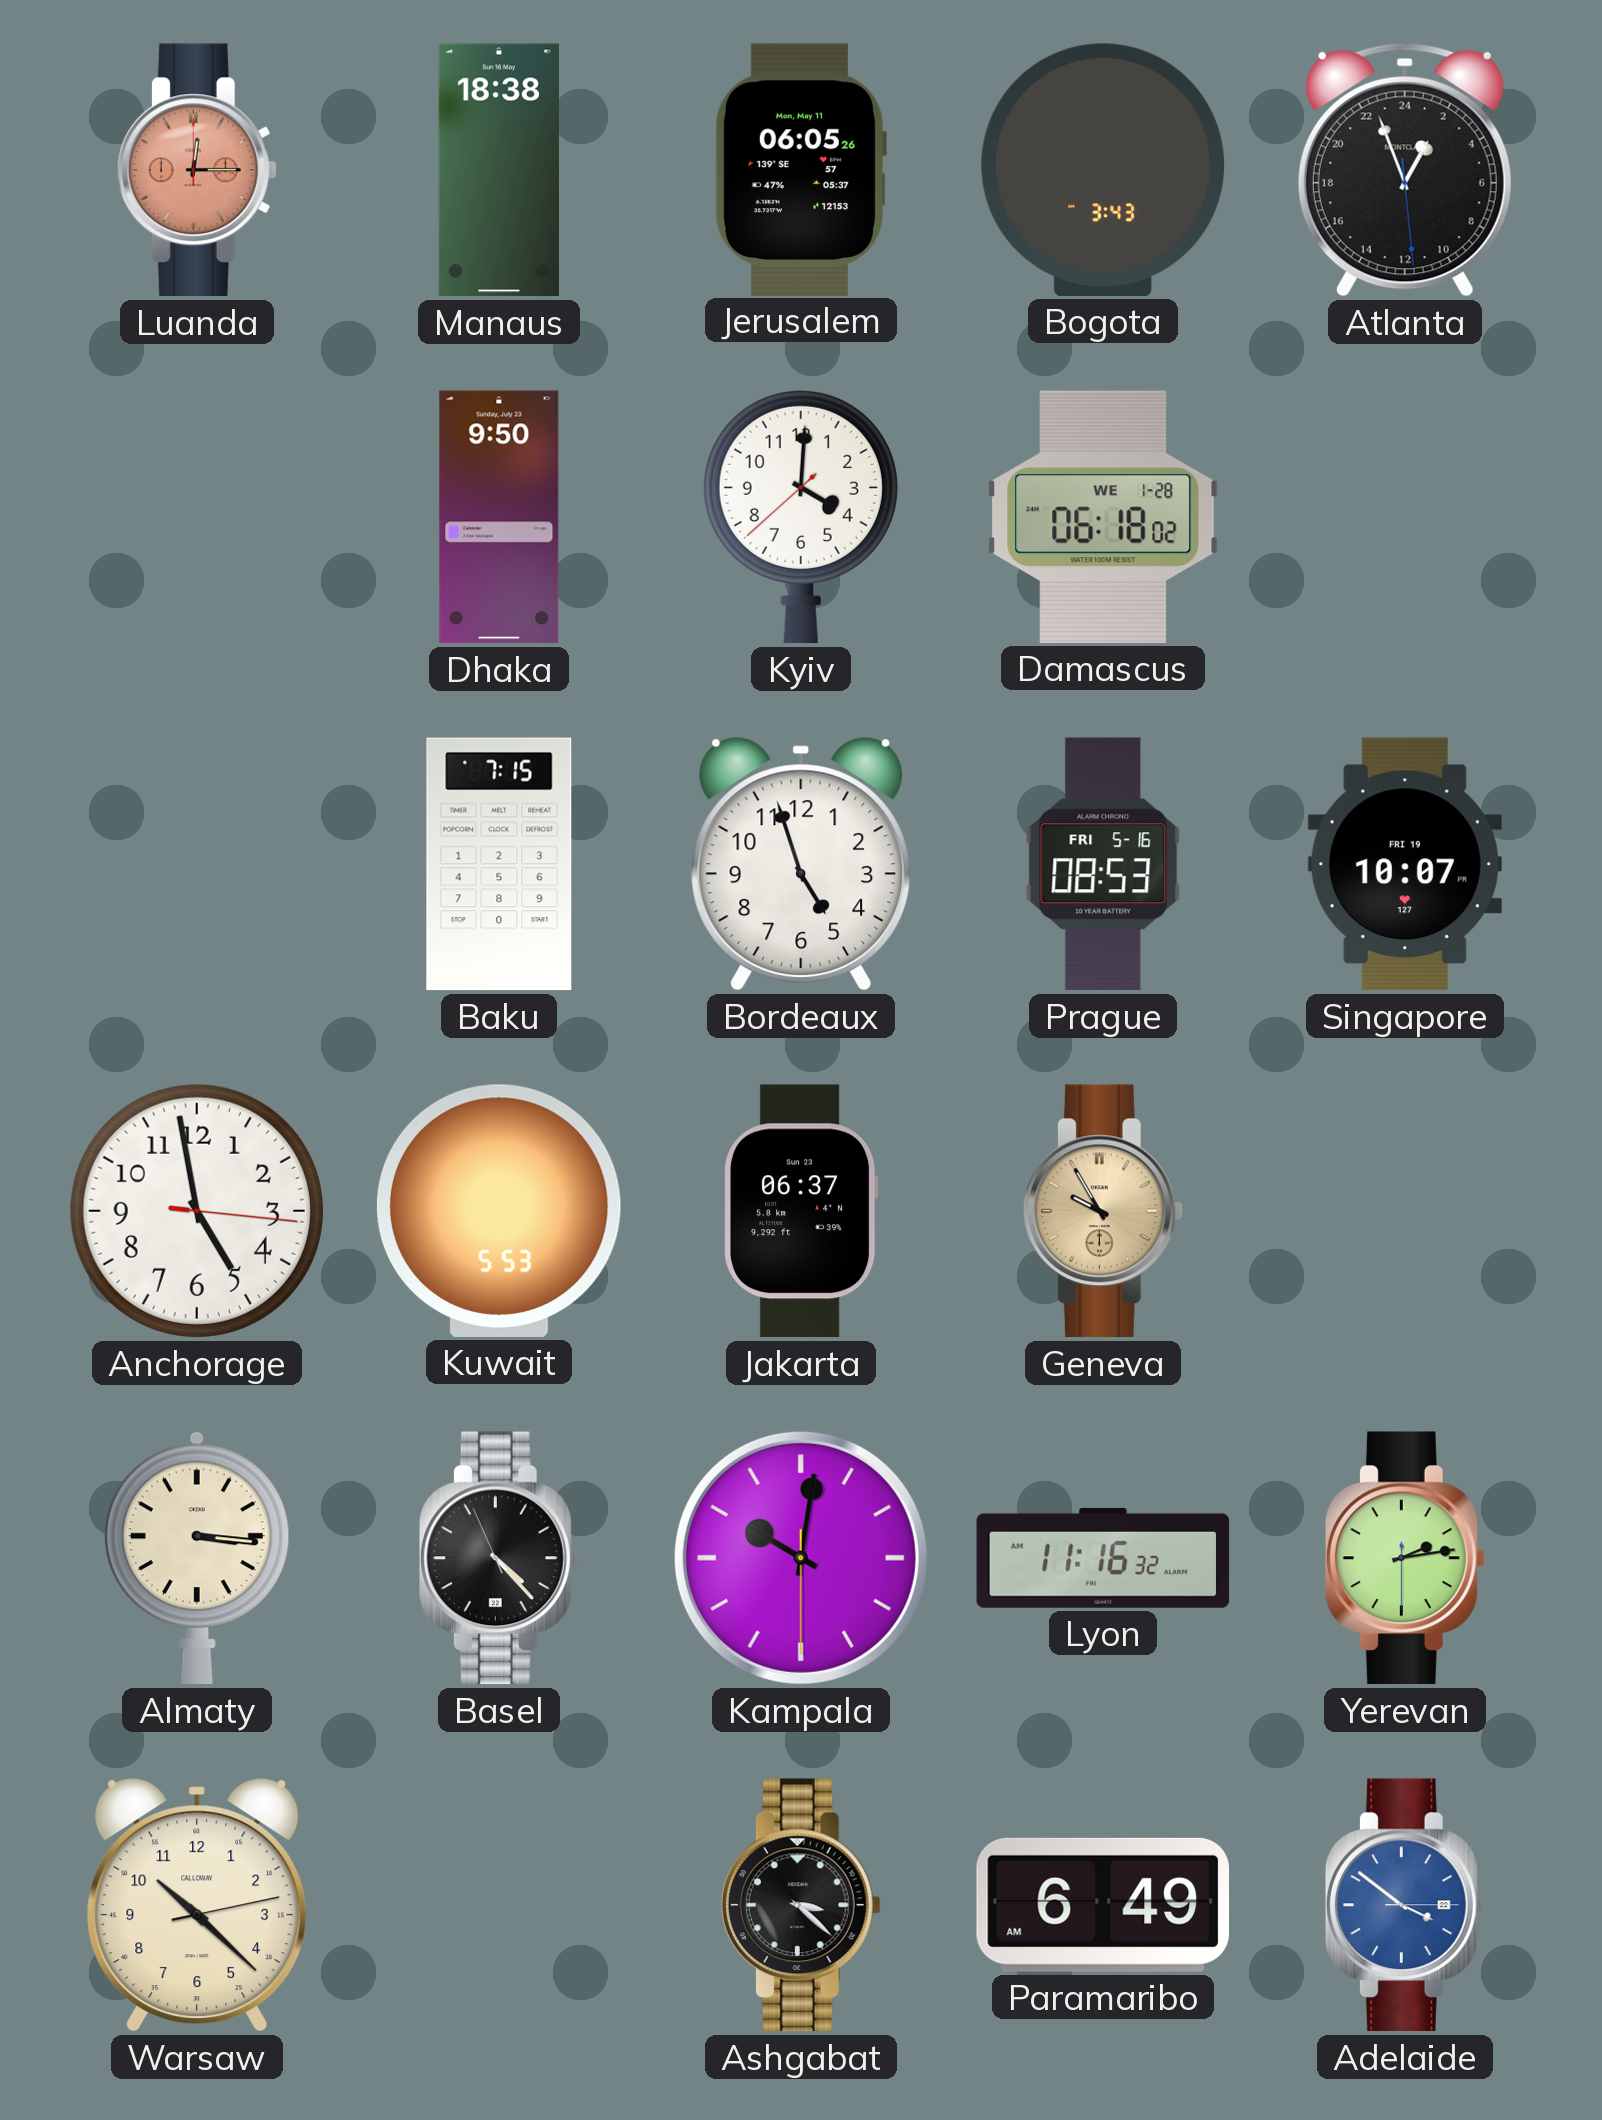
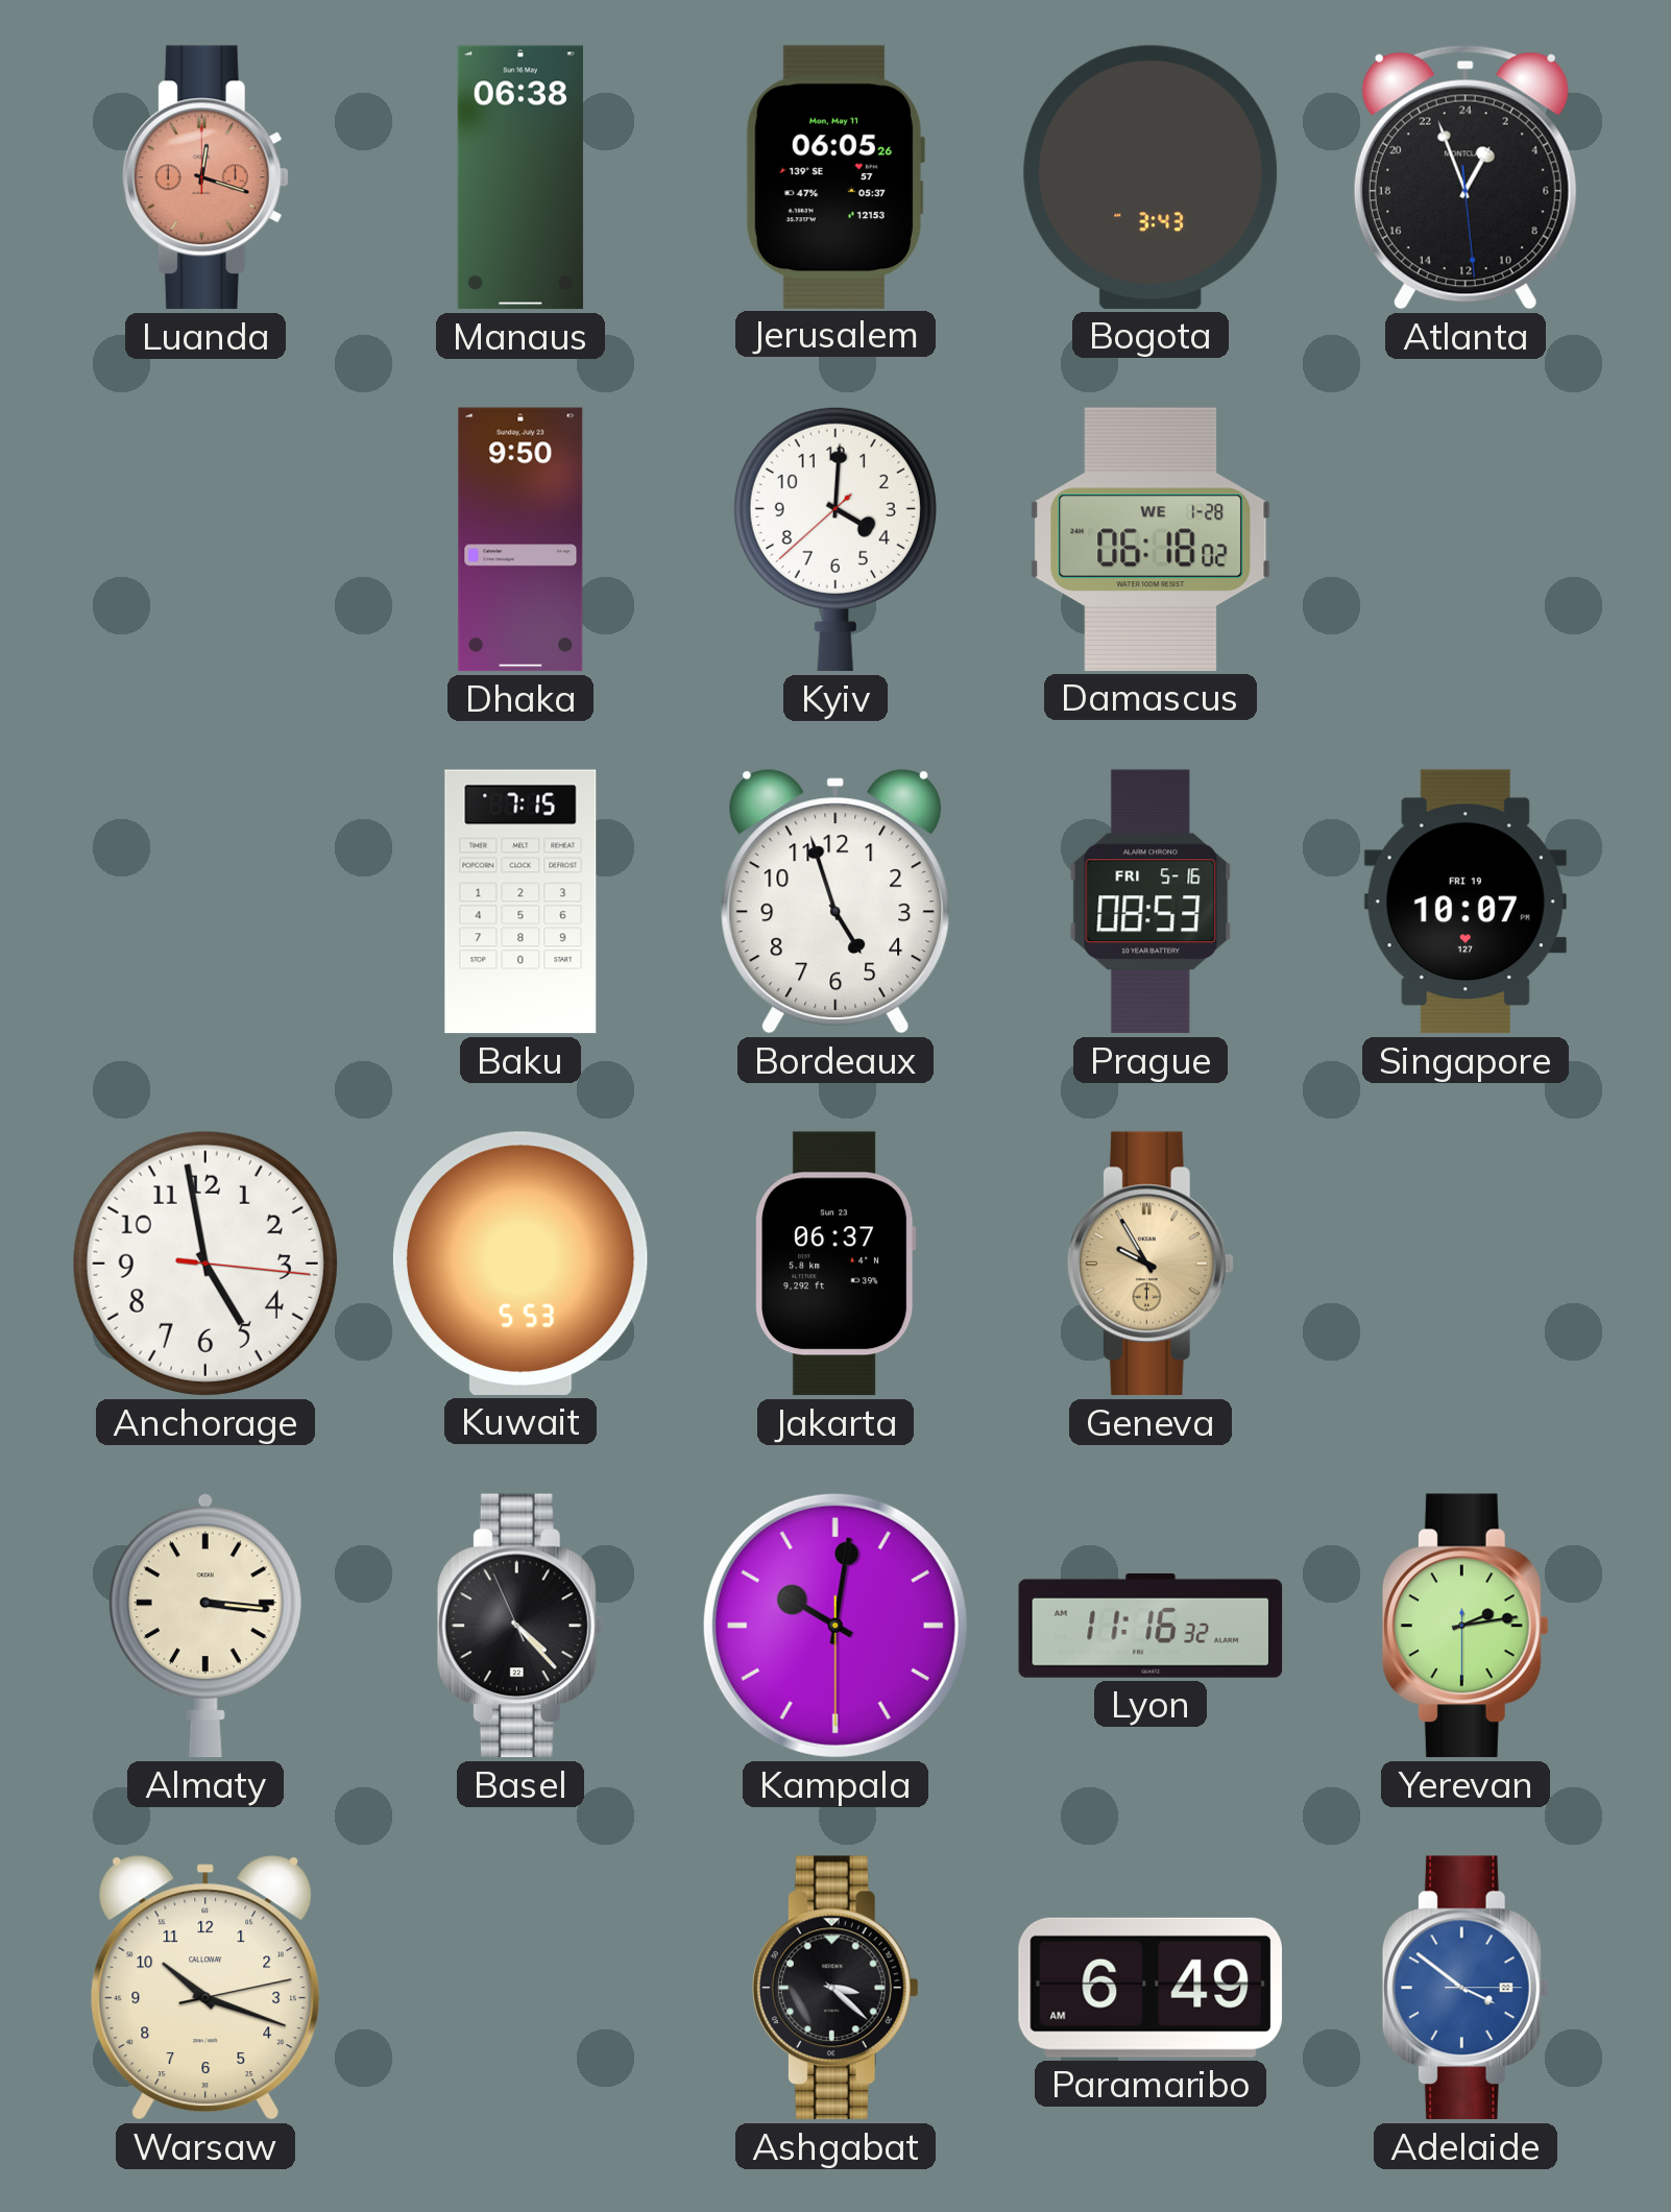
Luanda: 12:15 -> 12:18
Manaus: 18:38 -> 06:38
Warsaw: 10:22 -> 10:18
